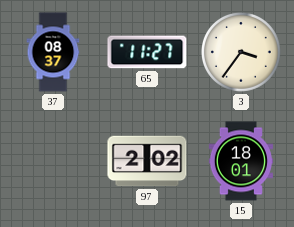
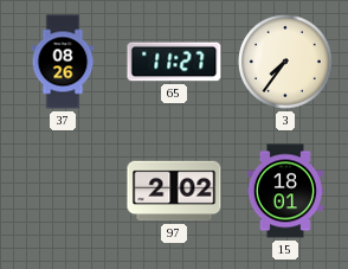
37: 08:37 -> 08:26
3: 3:36 -> 7:36
